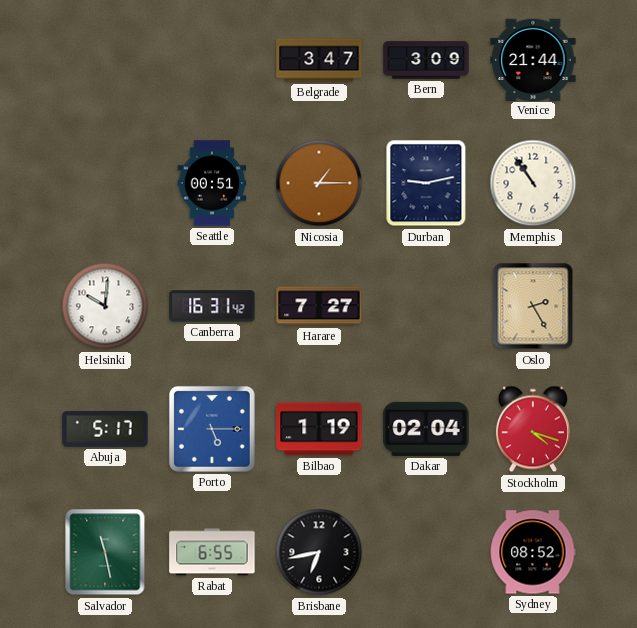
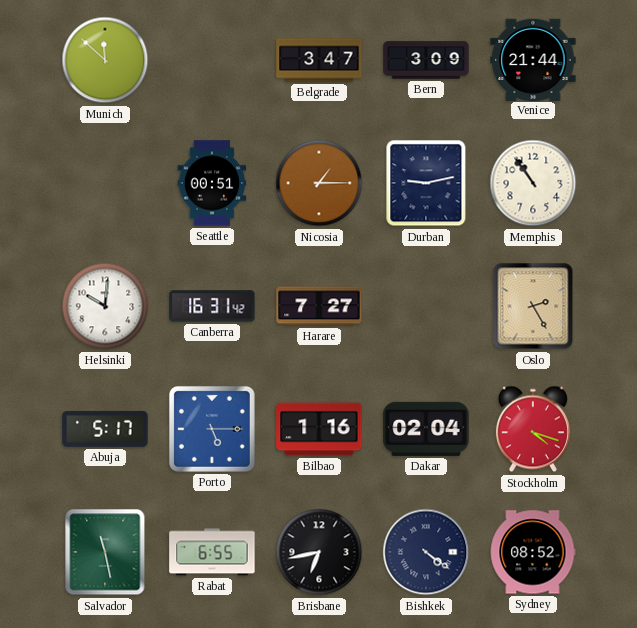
Munich: none -> 11:52
Bilbao: 1:19 -> 1:16
Bishkek: none -> 4:21
